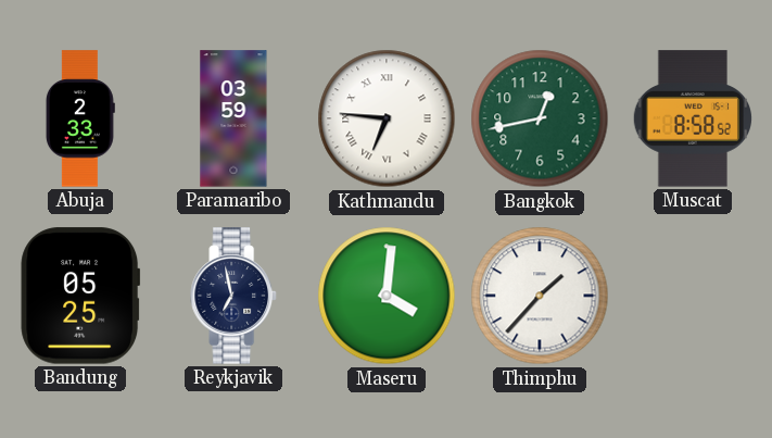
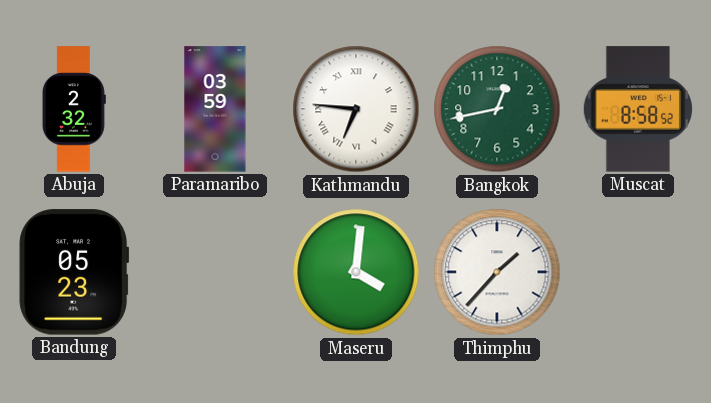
Abuja: 2:33 -> 2:32
Bandung: 05:25 -> 05:23
Reykjavik: 6:58 -> none
